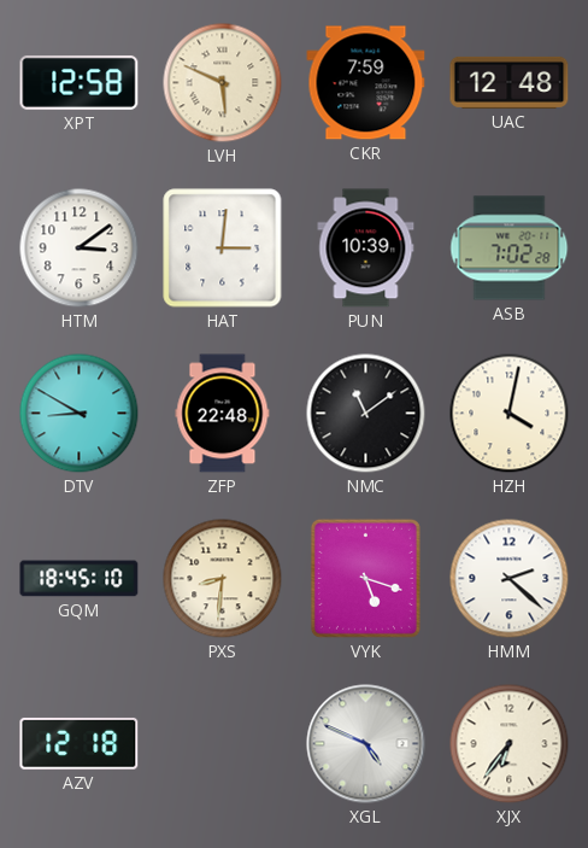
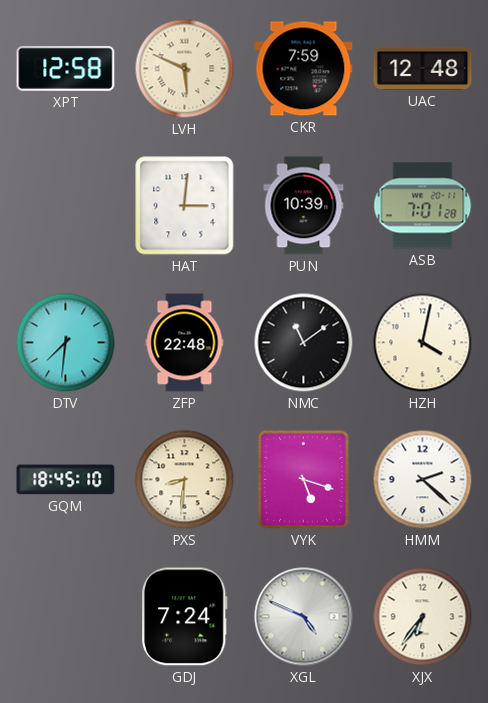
HTM: 3:09 -> none
ASB: 7:02 -> 7:01
DTV: 8:50 -> 7:31
AZV: 12:18 -> none
GDJ: none -> 7:24
